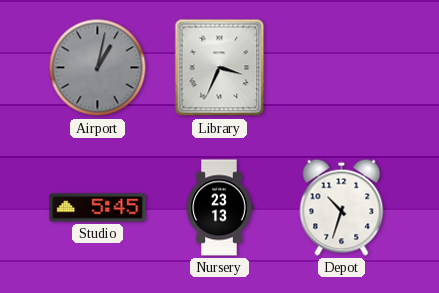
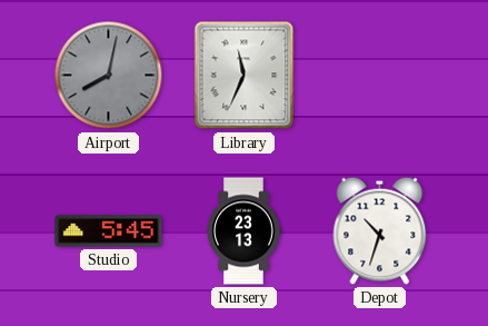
Airport: 1:02 -> 8:02
Library: 3:34 -> 11:34
